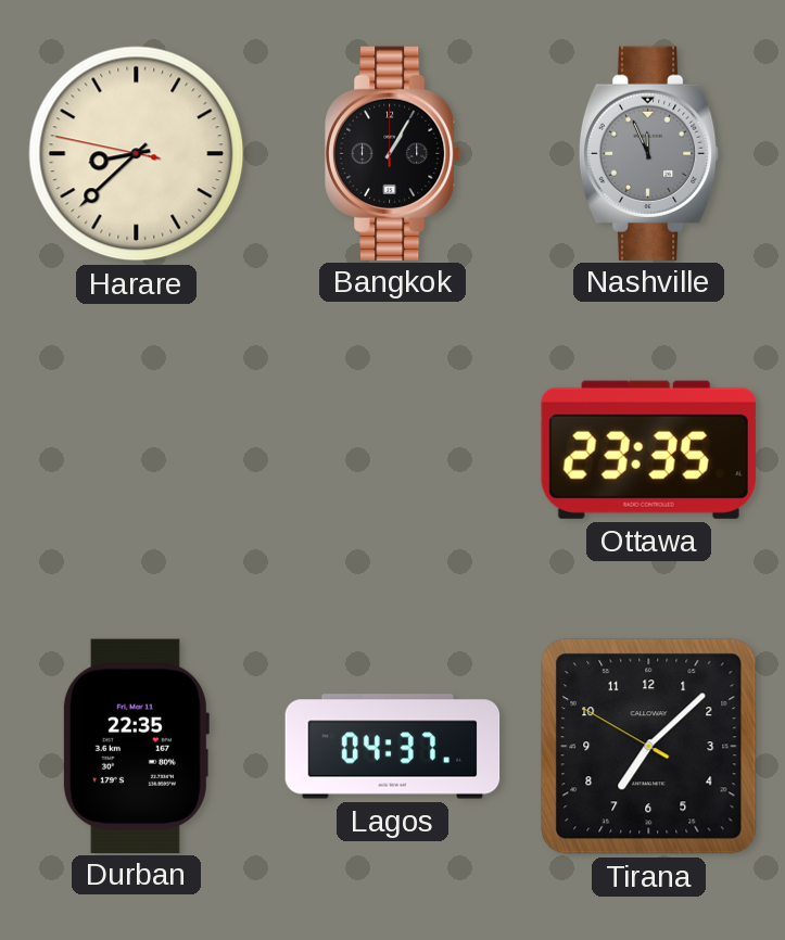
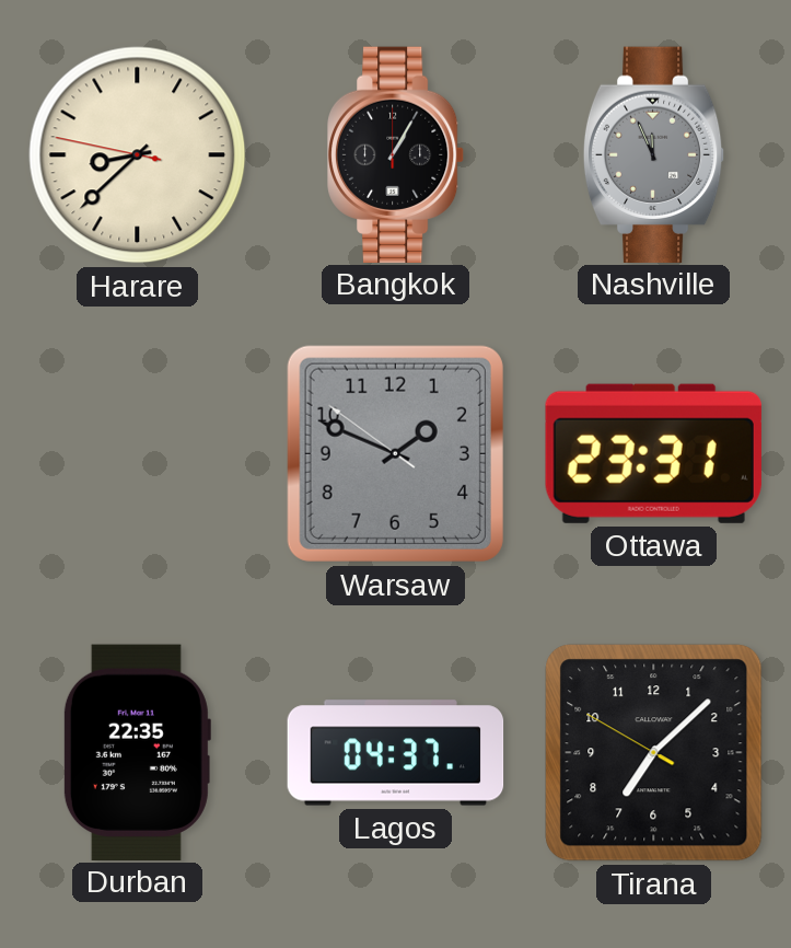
Warsaw: none -> 1:48
Ottawa: 23:35 -> 23:31
